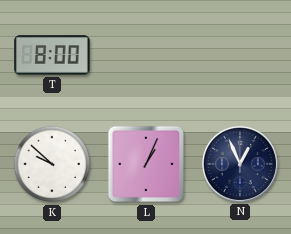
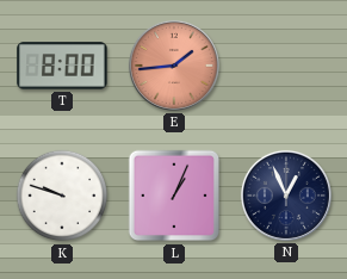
E: none -> 1:44
K: 9:52 -> 9:48
